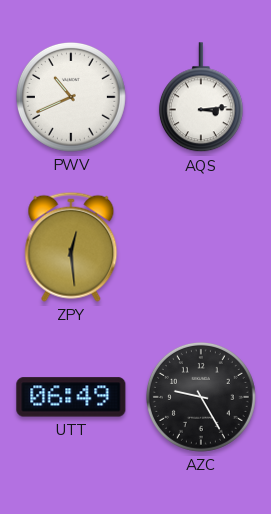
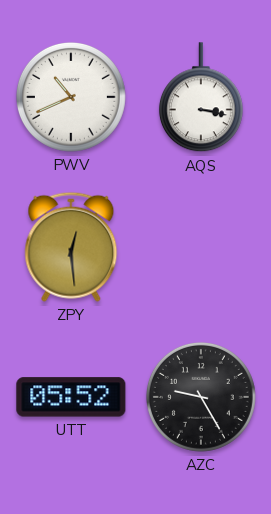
AQS: 3:14 -> 3:17
UTT: 06:49 -> 05:52
